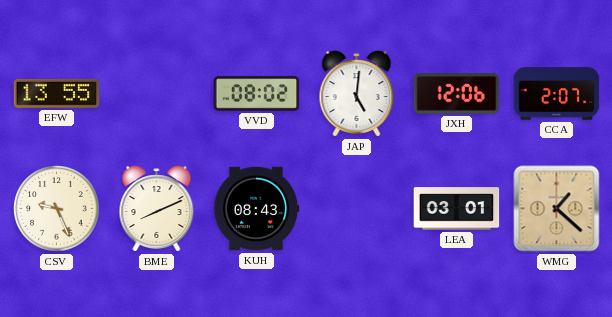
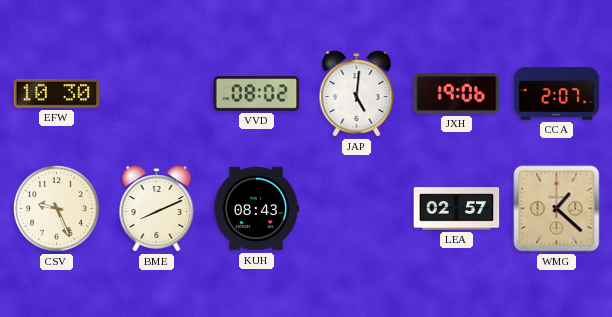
EFW: 13:55 -> 10:30
JXH: 12:06 -> 19:06
LEA: 03:01 -> 02:57
